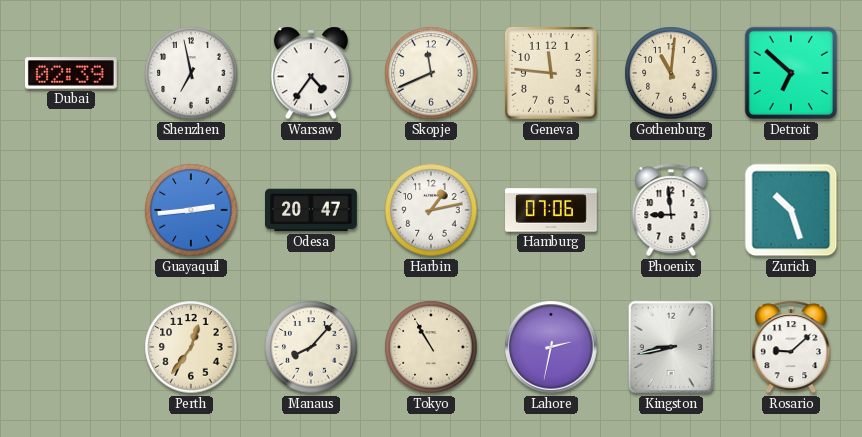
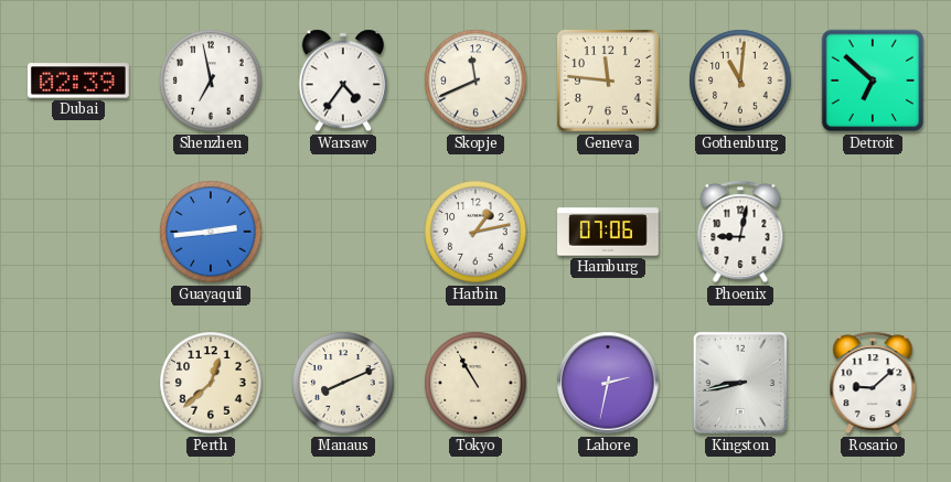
Odesa: 20:47 -> none
Phoenix: 8:59 -> 9:02
Zurich: 10:27 -> none
Perth: 12:36 -> 12:38
Manaus: 8:07 -> 8:11
